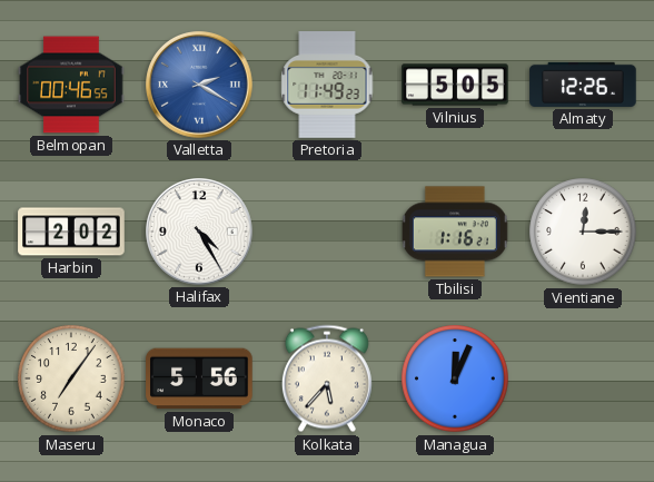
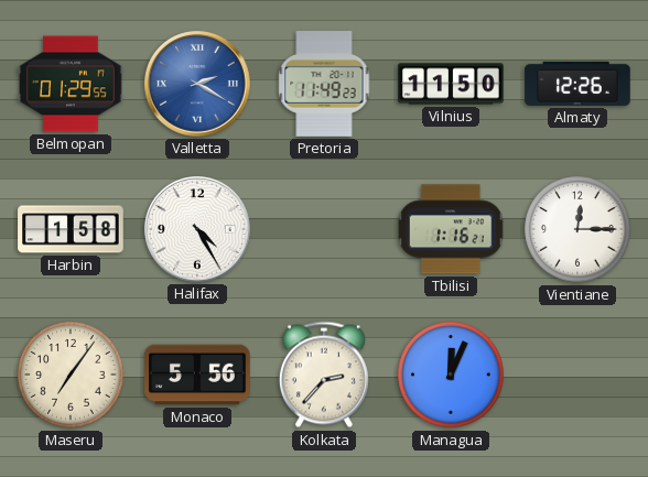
Belmopan: 00:46 -> 01:29
Vilnius: 5:05 -> 11:50
Harbin: 2:02 -> 1:58
Kolkata: 5:37 -> 2:37
